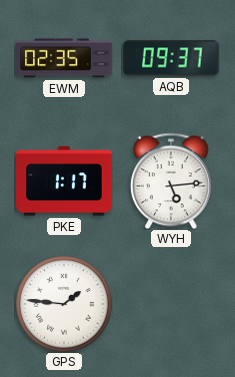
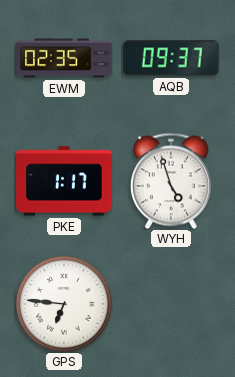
WYH: 5:14 -> 4:57
GPS: 1:46 -> 6:46
